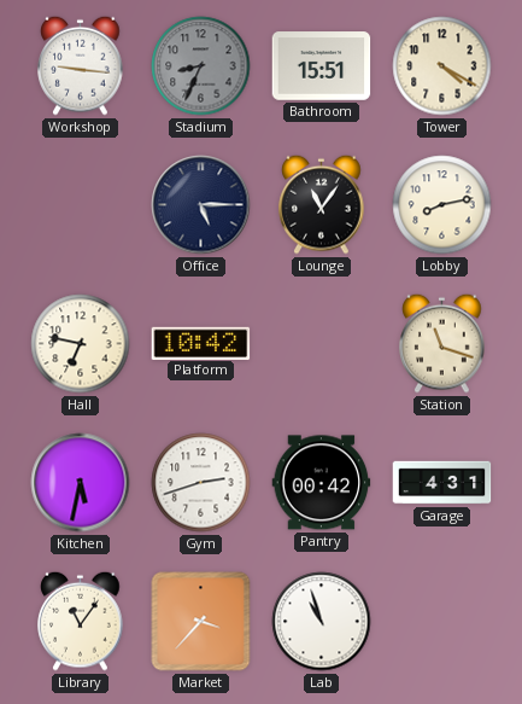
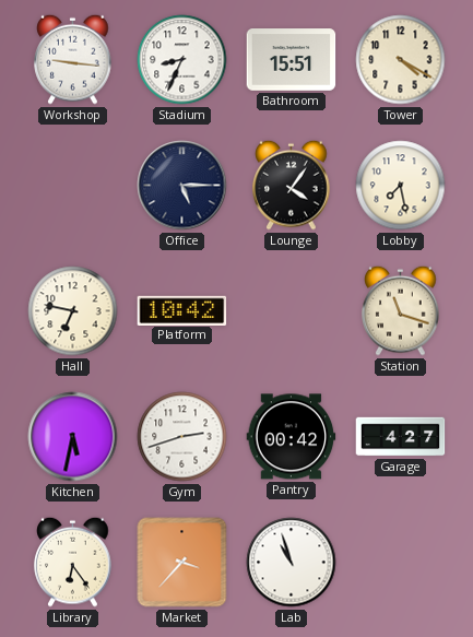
Stadium dial: grey -> white
Lounge: 11:06 -> 4:06
Lobby: 8:13 -> 7:28
Garage: 4:31 -> 4:27
Library: 11:06 -> 6:24
